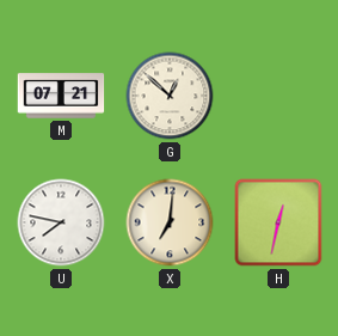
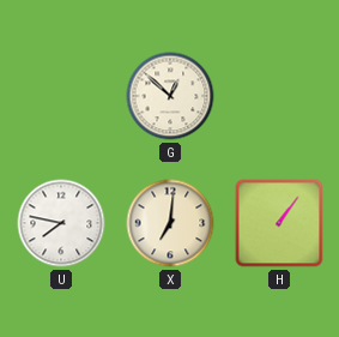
M: 07:21 -> none
H: 12:32 -> 1:06
